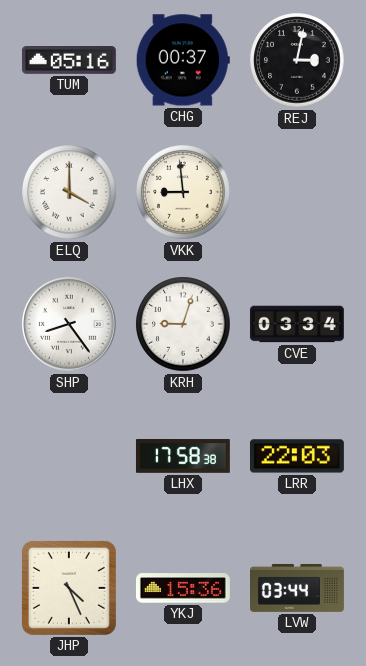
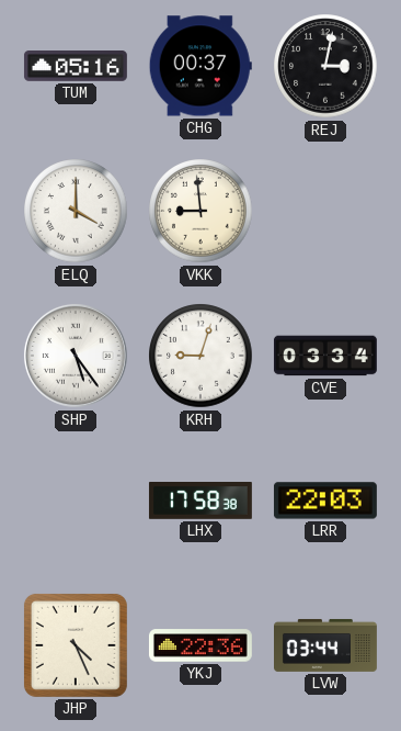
SHP: 8:24 -> 5:24
YKJ: 15:36 -> 22:36
